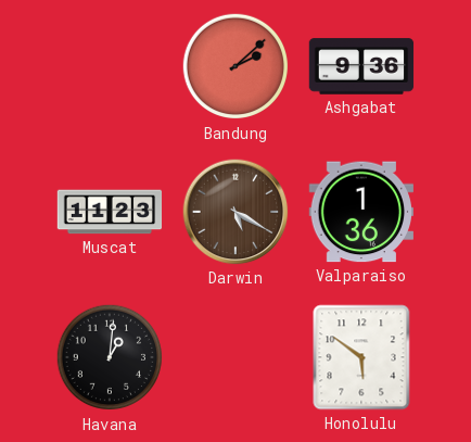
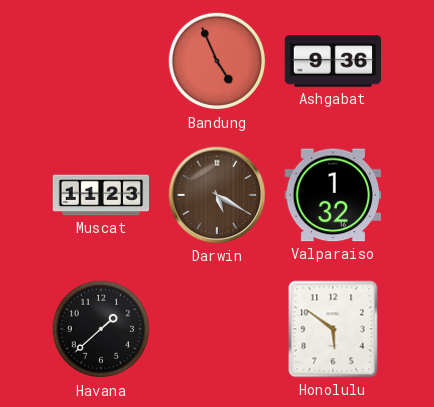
Bandung: 2:08 -> 4:56
Valparaiso: 1:36 -> 1:32
Havana: 1:01 -> 1:38
